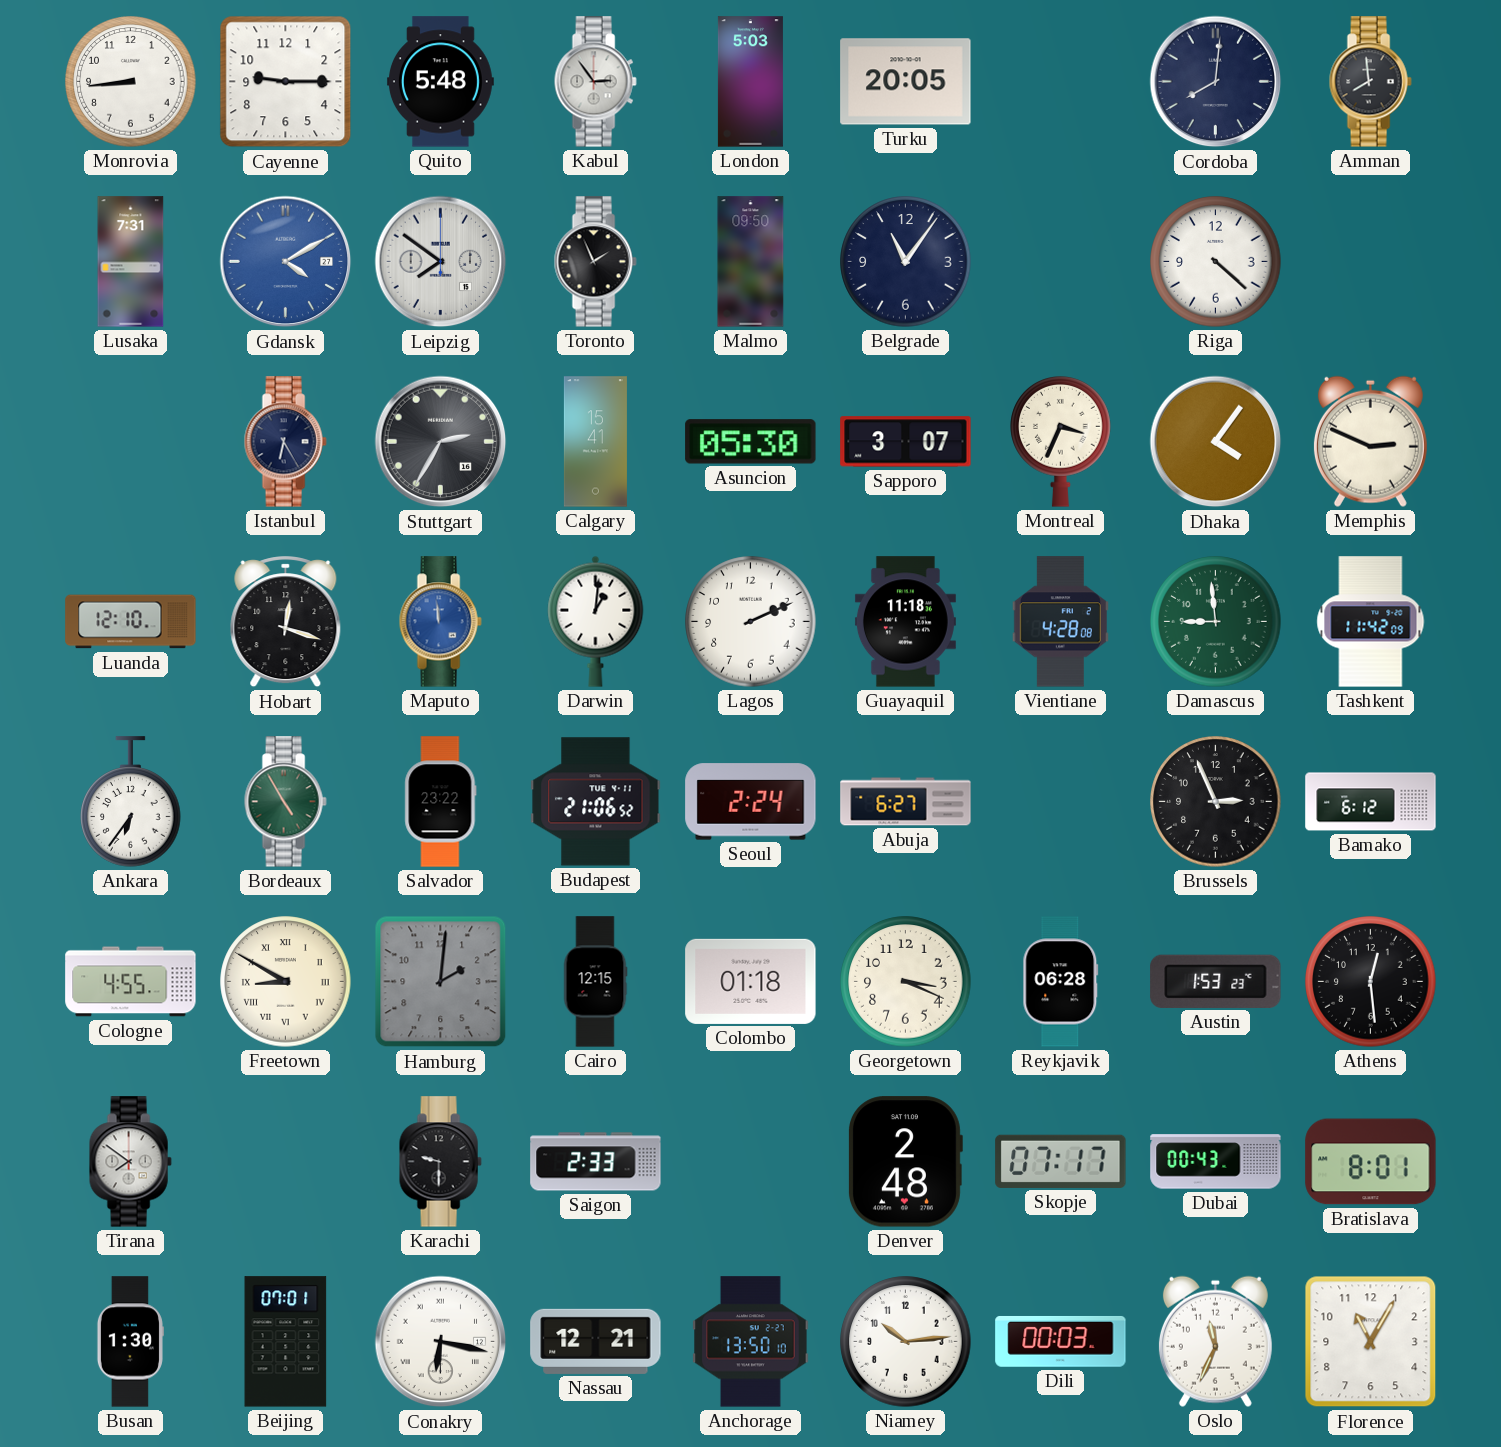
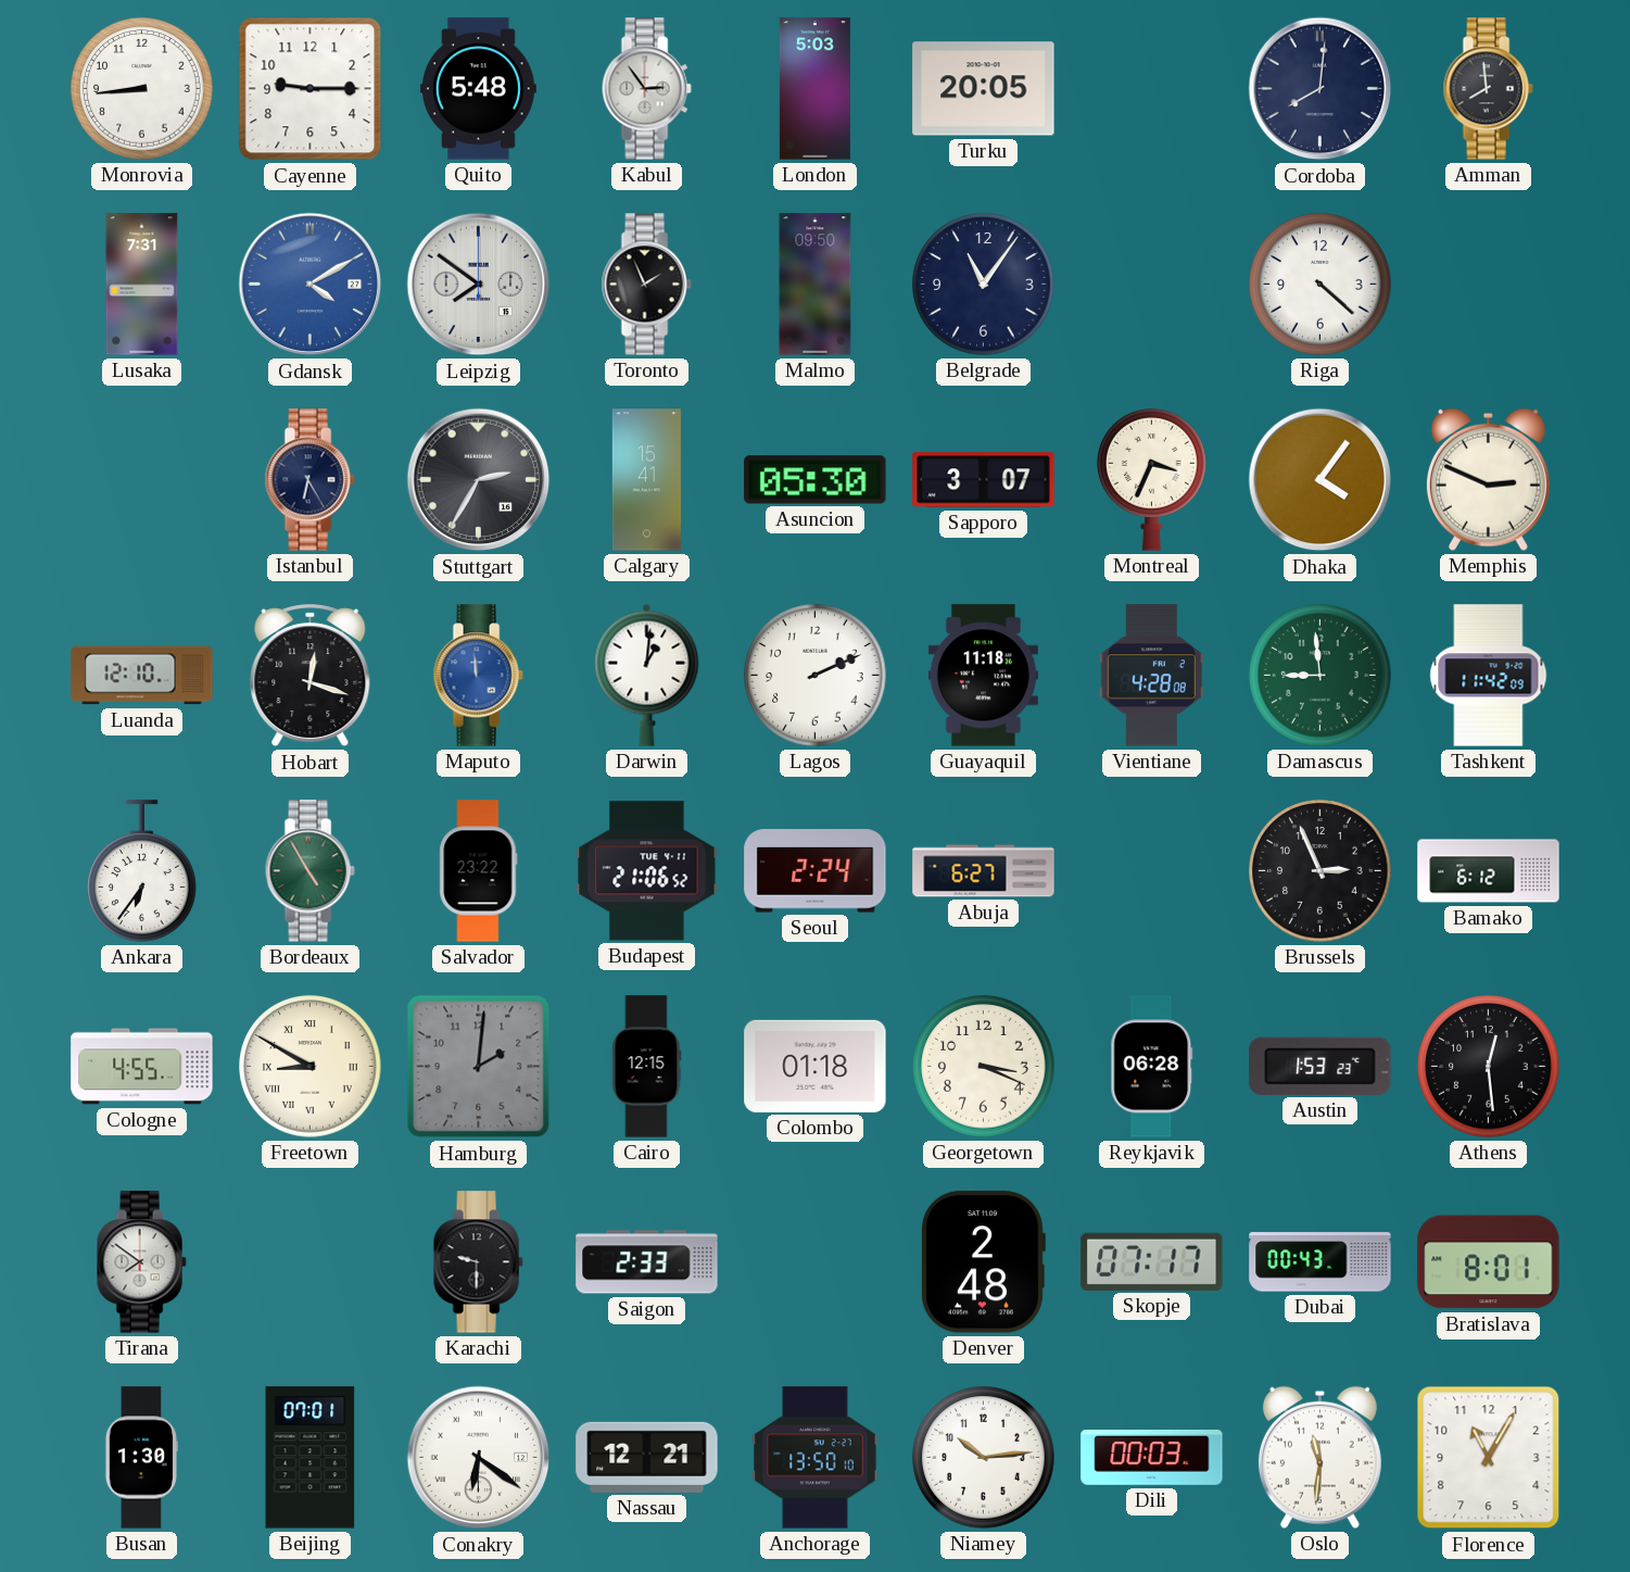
Conakry: 6:17 -> 6:21
Oslo: 11:34 -> 11:31
